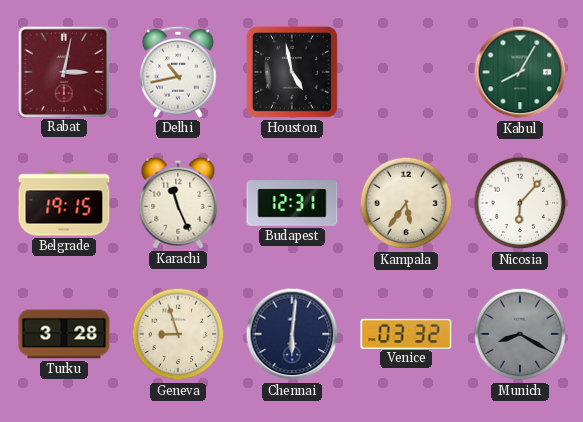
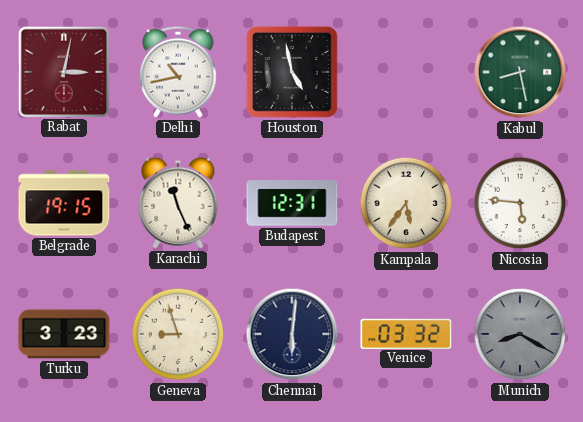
Kabul: 8:05 -> 8:28
Nicosia: 6:07 -> 5:46
Turku: 3:28 -> 3:23
